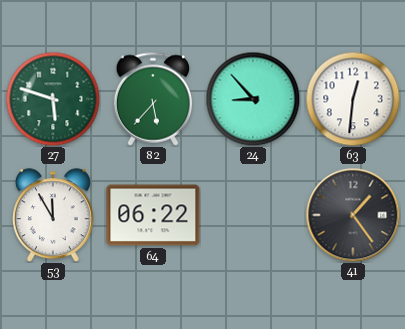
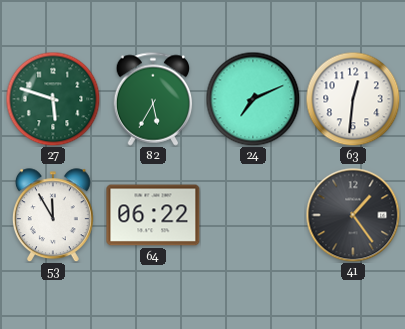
82: 5:37 -> 5:35
24: 8:53 -> 7:11
